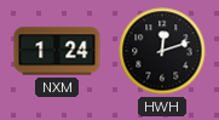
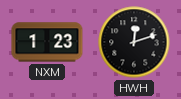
NXM: 1:24 -> 1:23
